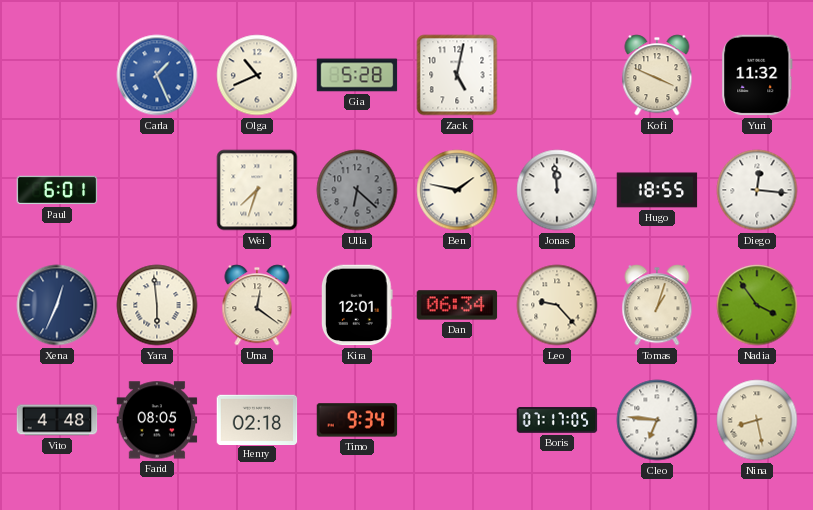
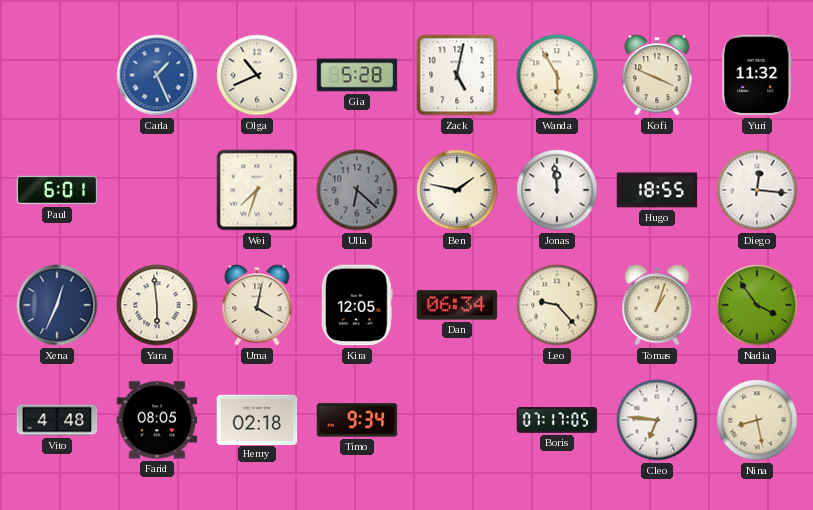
Wanda: none -> 5:55
Uma: 12:21 -> 4:02
Kira: 12:01 -> 12:05
